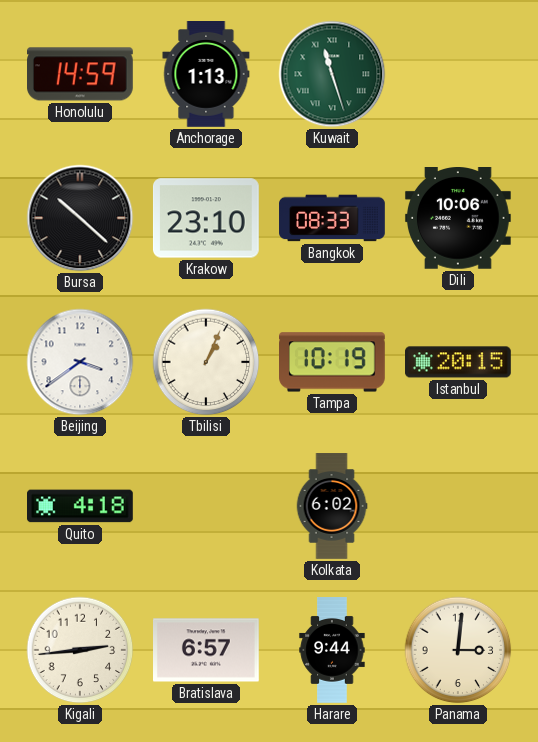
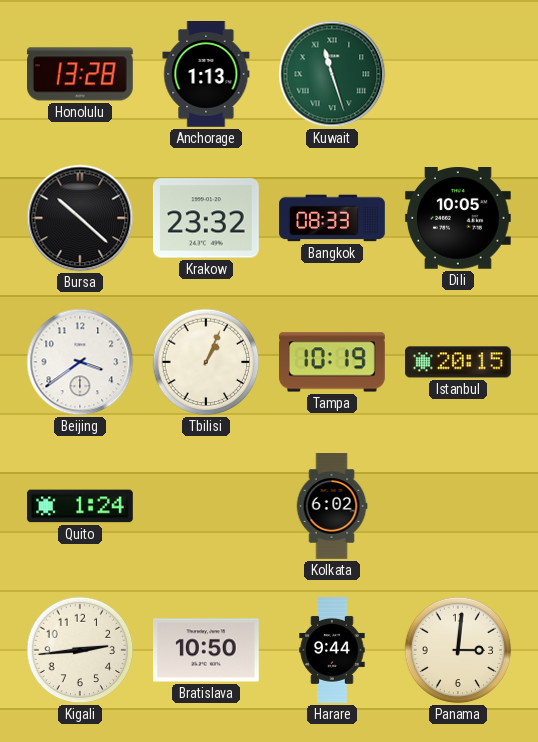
Honolulu: 14:59 -> 13:28
Krakow: 23:10 -> 23:32
Dili: 10:06 -> 10:05
Quito: 4:18 -> 1:24
Bratislava: 6:57 -> 10:50
